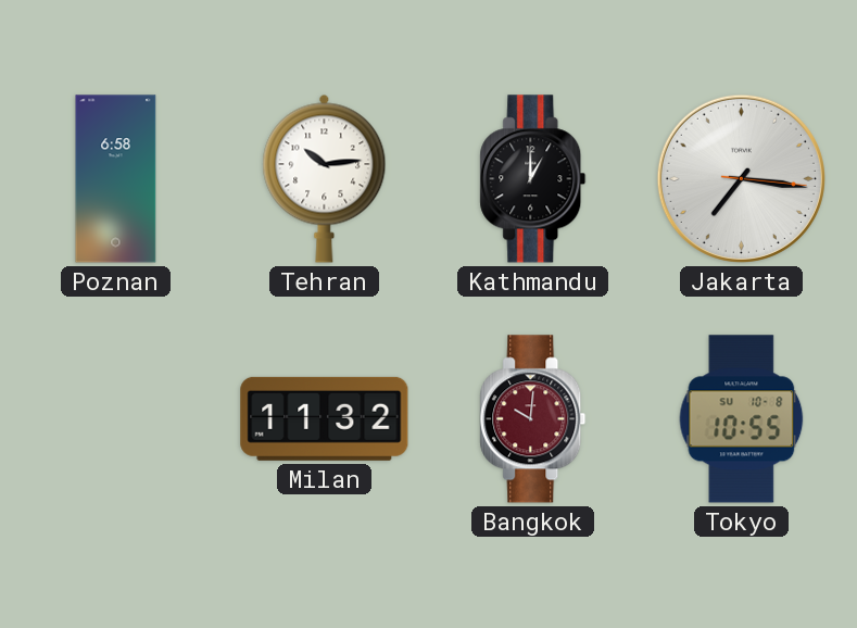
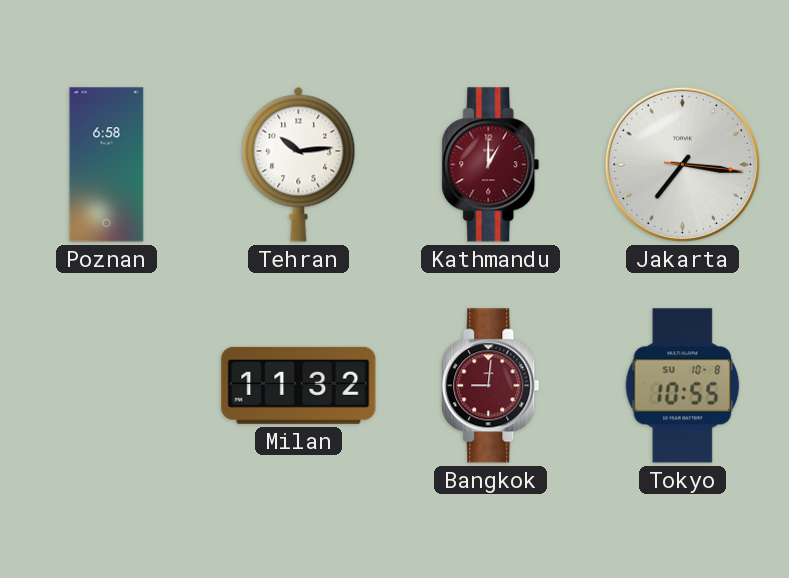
Kathmandu dial: black -> burgundy
Bangkok: 10:01 -> 9:01
